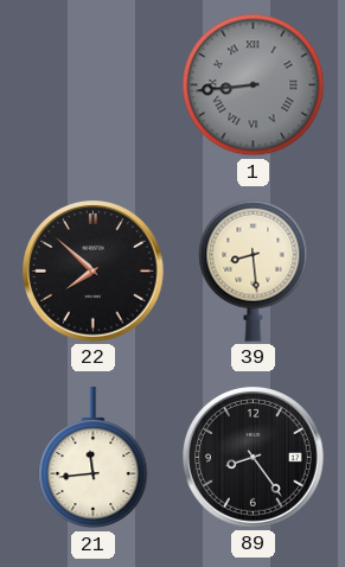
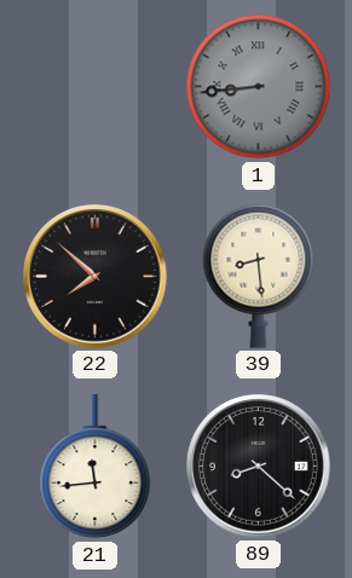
89: 8:24 -> 8:22
